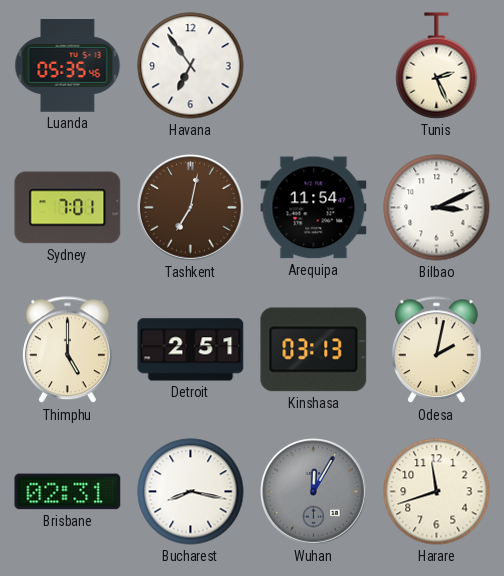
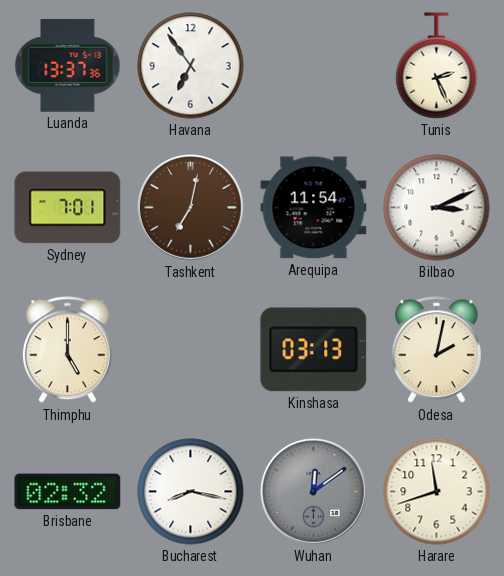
Luanda: 05:35 -> 13:37
Detroit: 2:51 -> none
Brisbane: 02:31 -> 02:32
Wuhan: 12:05 -> 12:09
